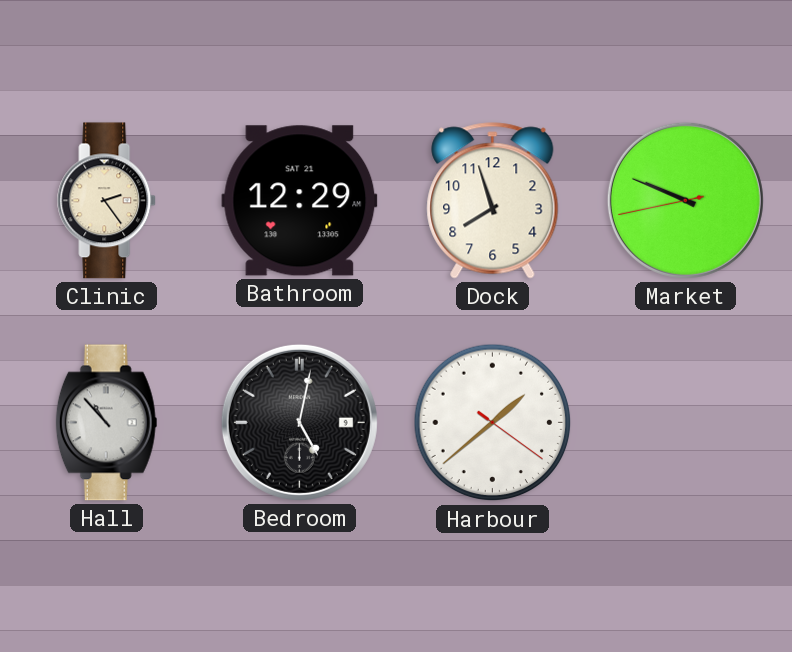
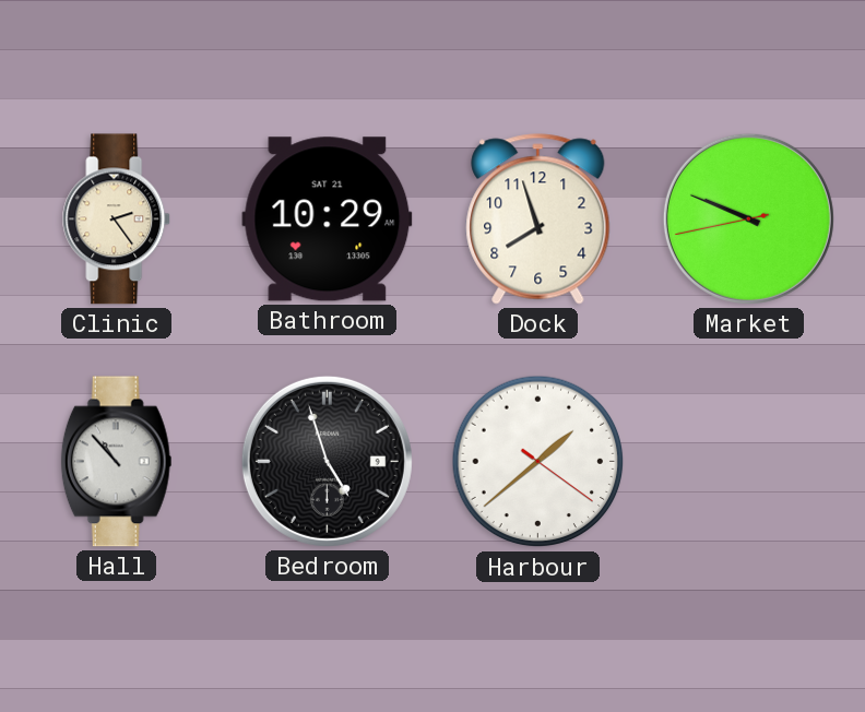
Bathroom: 12:29 -> 10:29
Bedroom: 5:02 -> 4:57
